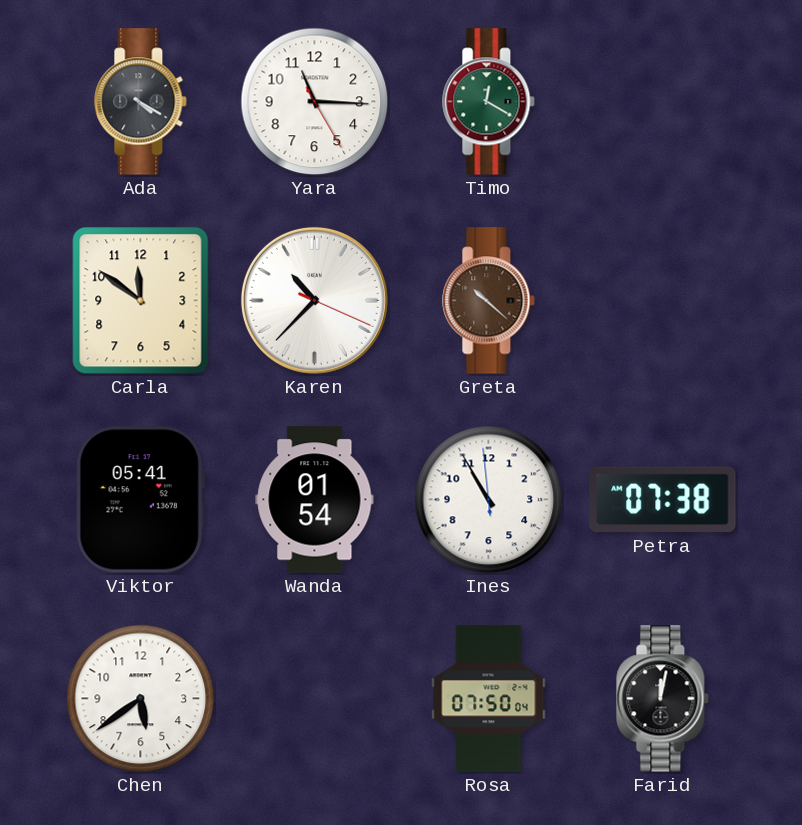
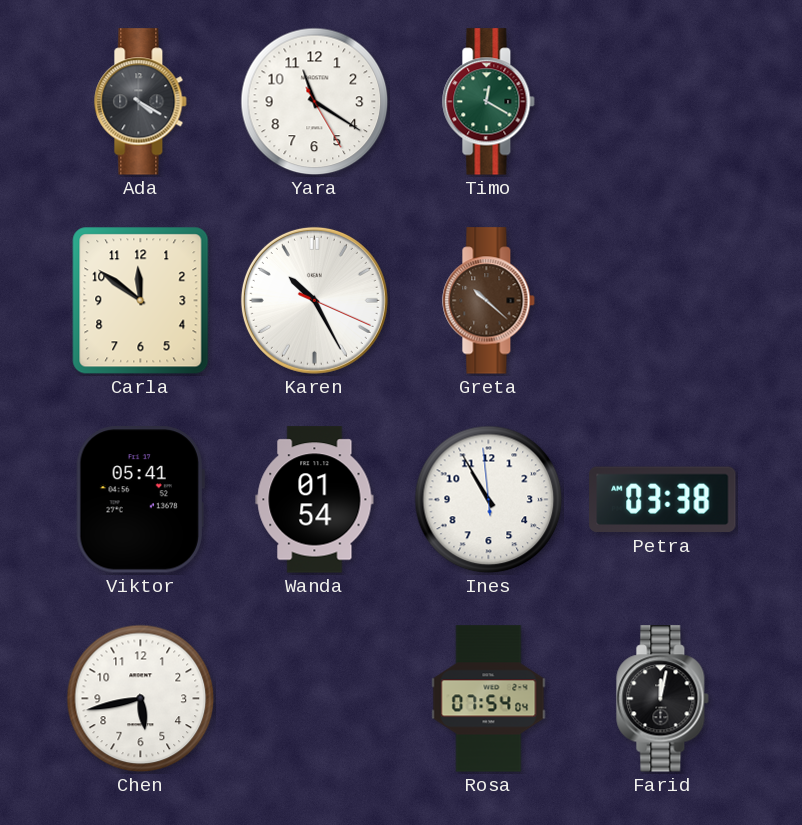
Yara: 11:15 -> 11:20
Karen: 10:37 -> 10:25
Petra: 07:38 -> 03:38
Chen: 5:39 -> 5:43
Rosa: 07:50 -> 07:54
